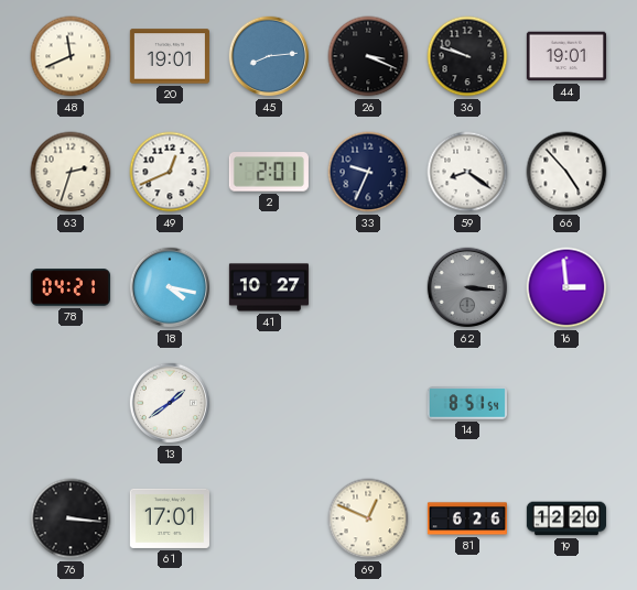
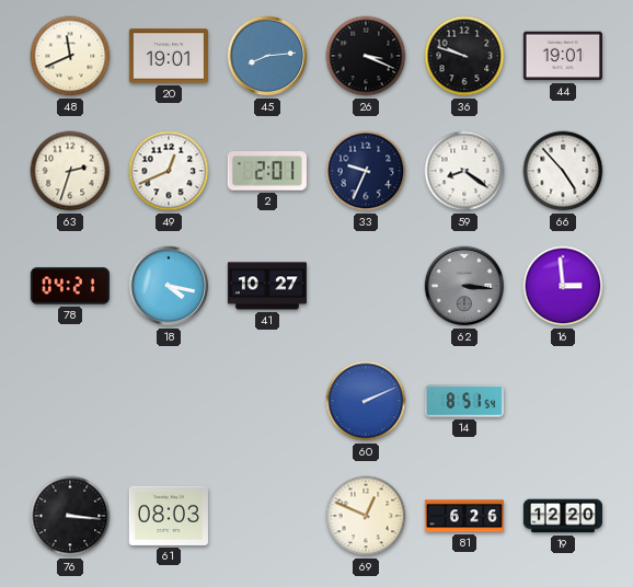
13: 1:39 -> none
60: none -> 2:11
61: 17:01 -> 08:03
